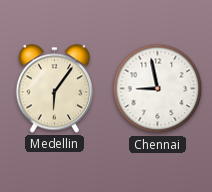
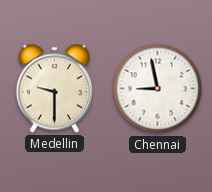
Medellin: 6:06 -> 9:30
